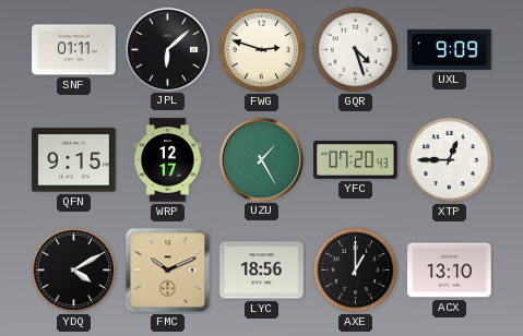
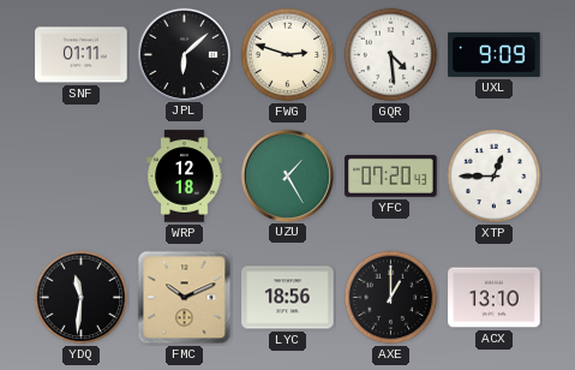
GQR: 4:27 -> 4:29
QFN: 9:15 -> none
WRP: 12:17 -> 12:18
YDQ: 4:10 -> 11:31
